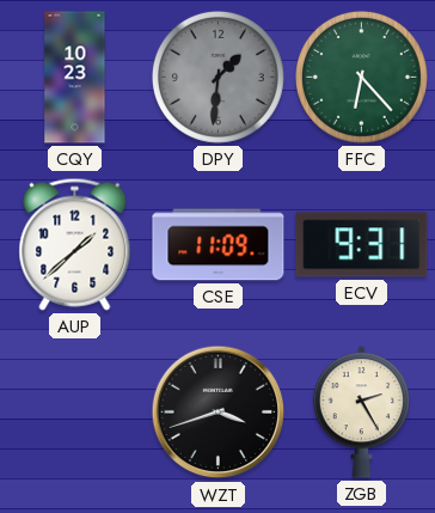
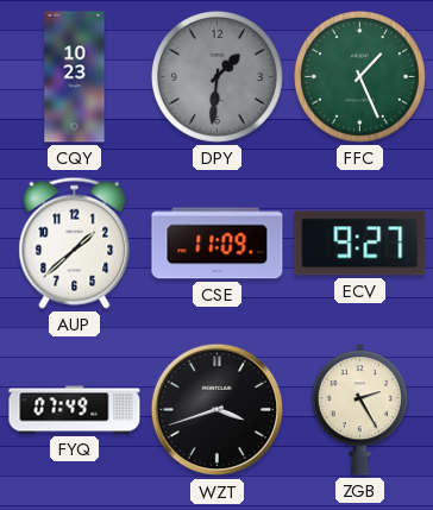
FFC: 6:23 -> 1:26
ECV: 9:31 -> 9:27
FYQ: none -> 07:49
